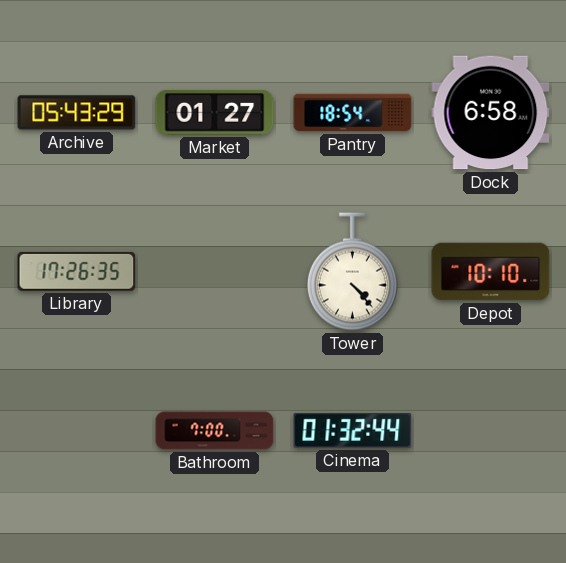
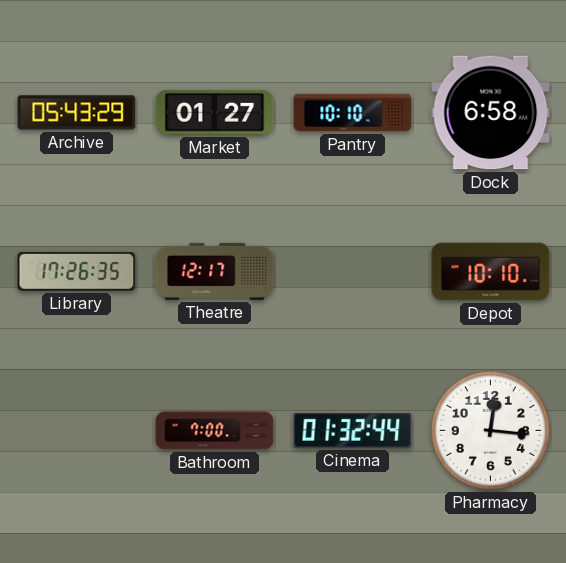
Pantry: 18:54 -> 10:10
Theatre: none -> 12:17
Tower: 4:23 -> none
Pharmacy: none -> 12:16
